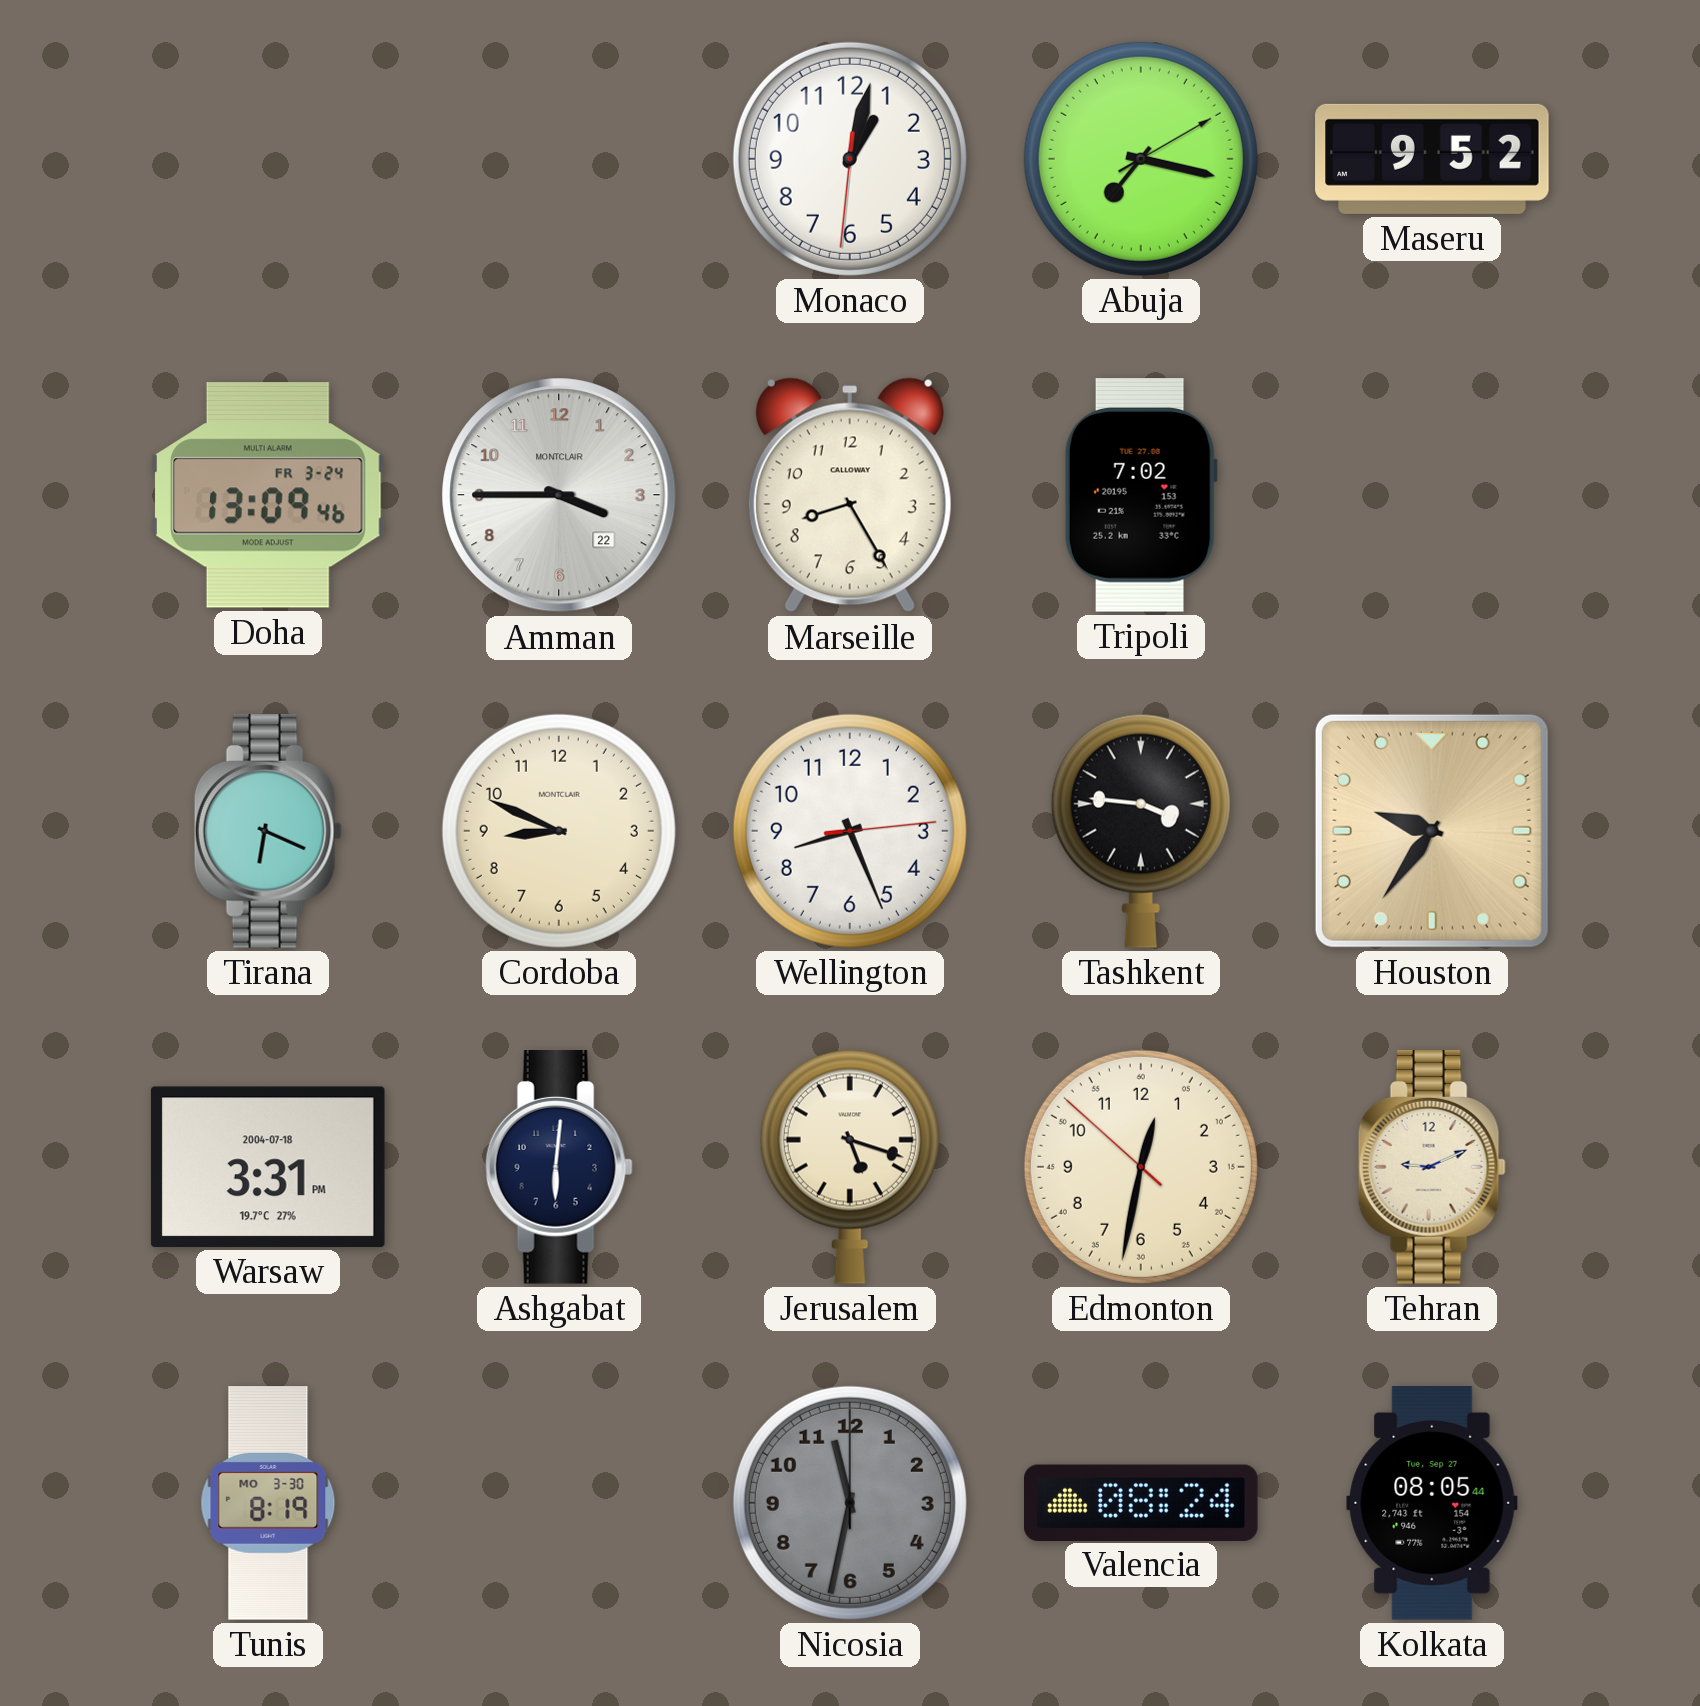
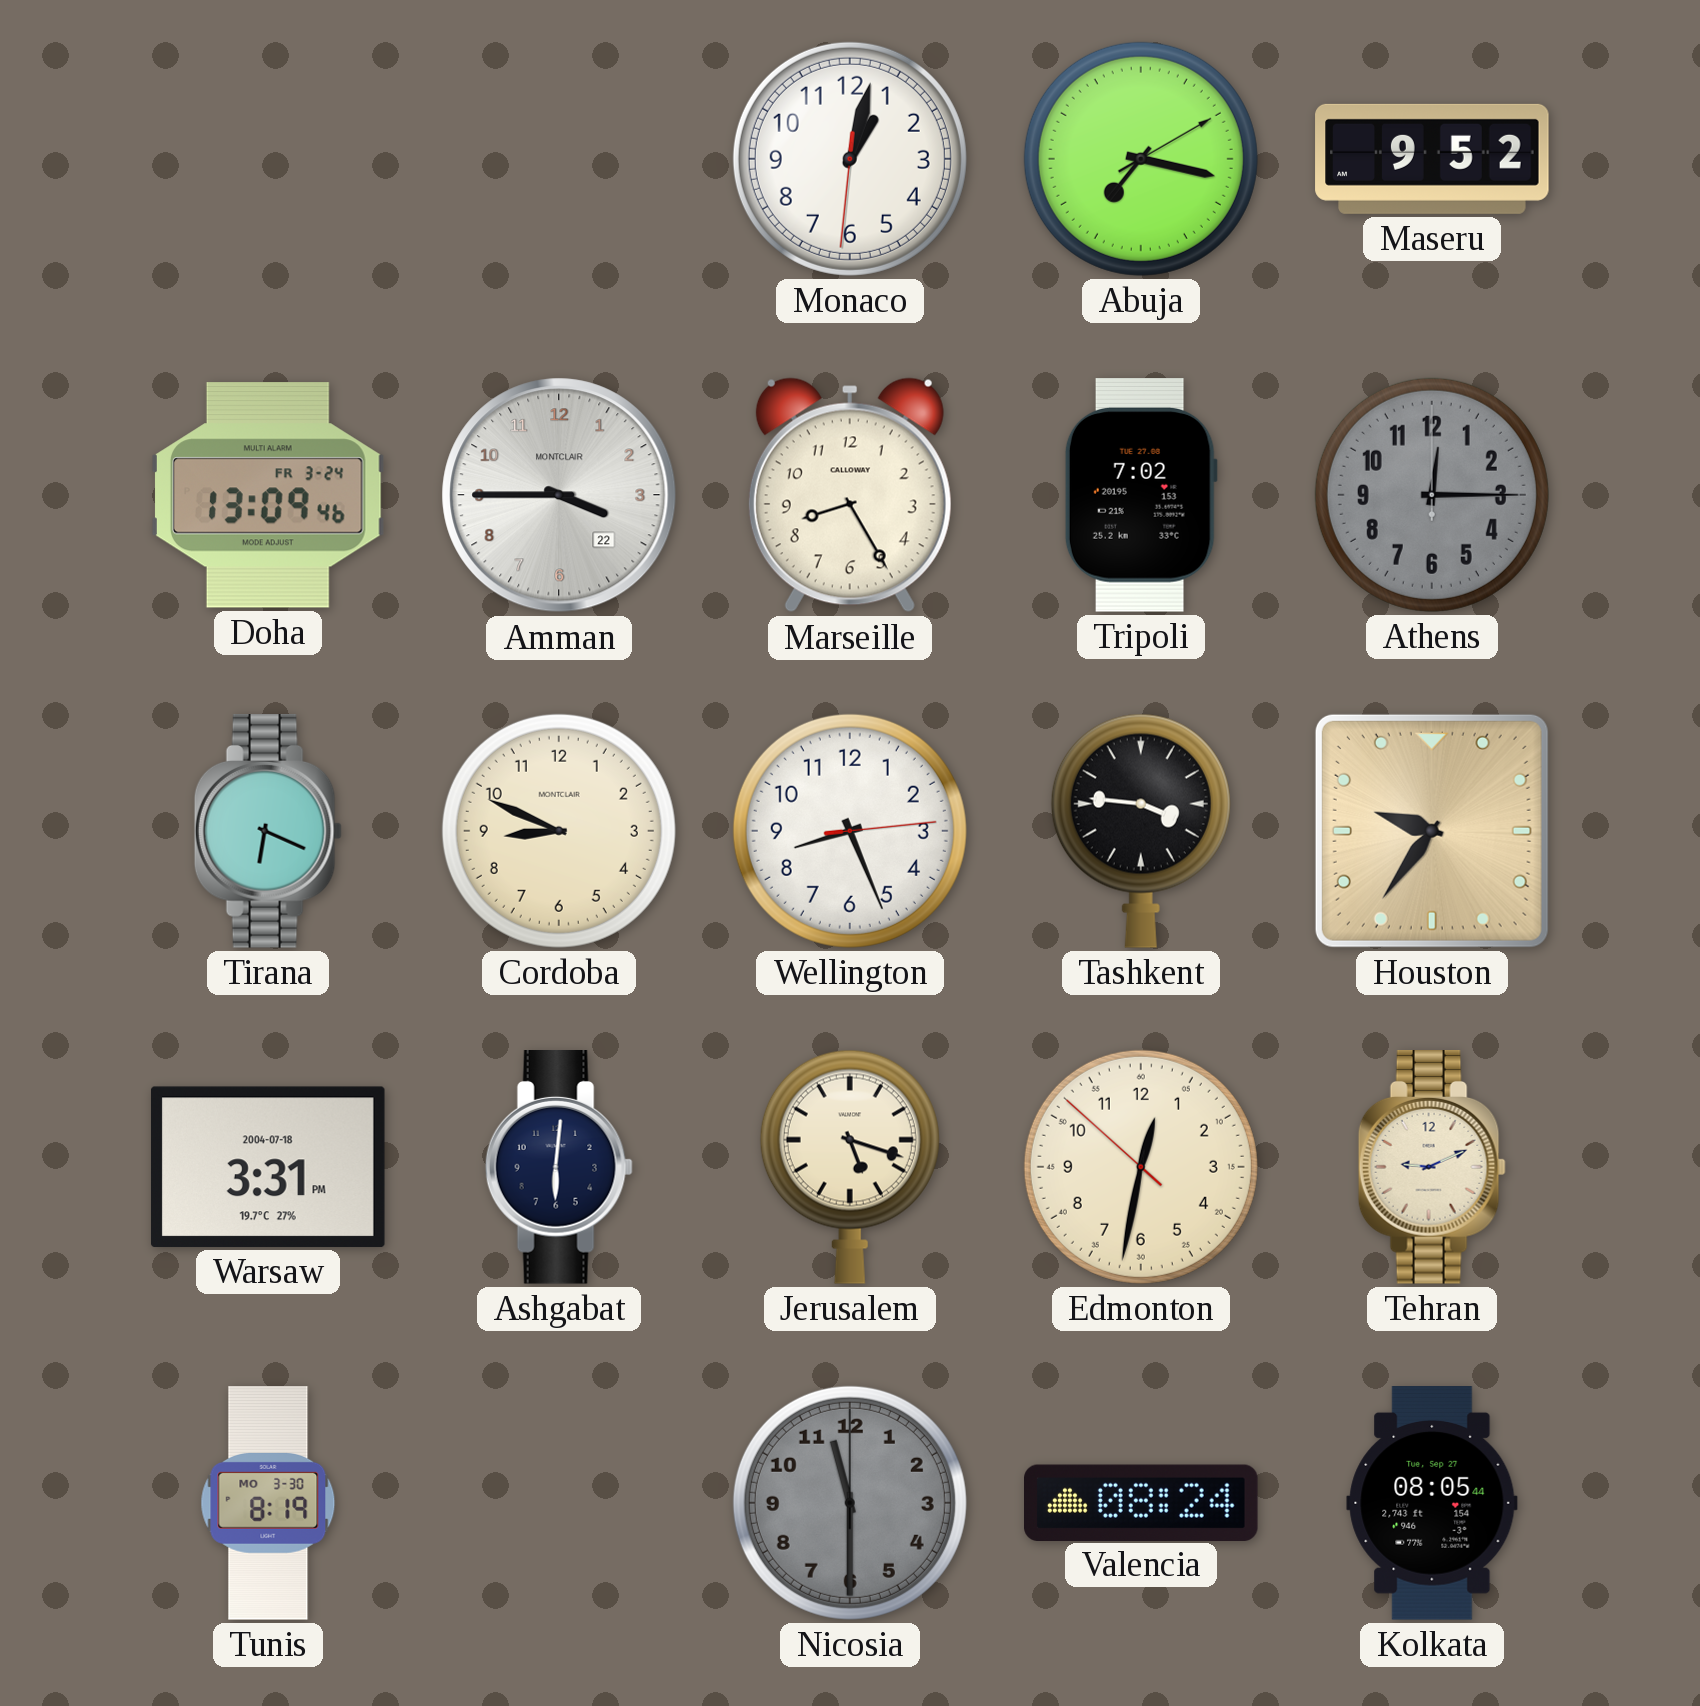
Athens: none -> 12:15
Nicosia: 11:32 -> 11:30
